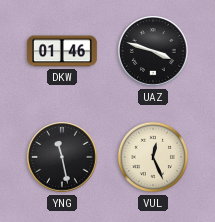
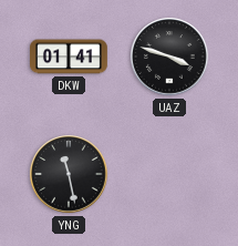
DKW: 01:46 -> 01:41
VUL: 12:26 -> none
